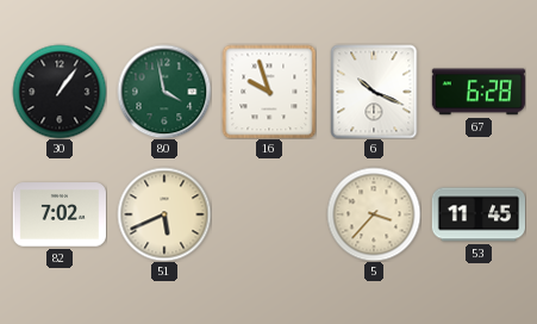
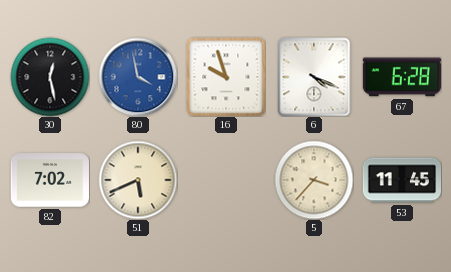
30: 1:06 -> 12:28
80 dial: green -> blue
6: 10:19 -> 4:19
